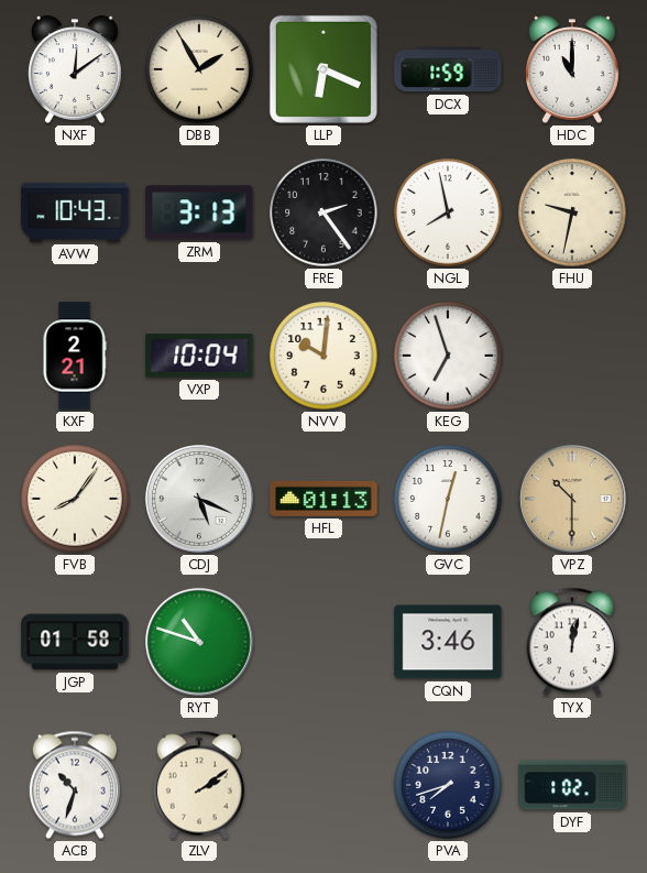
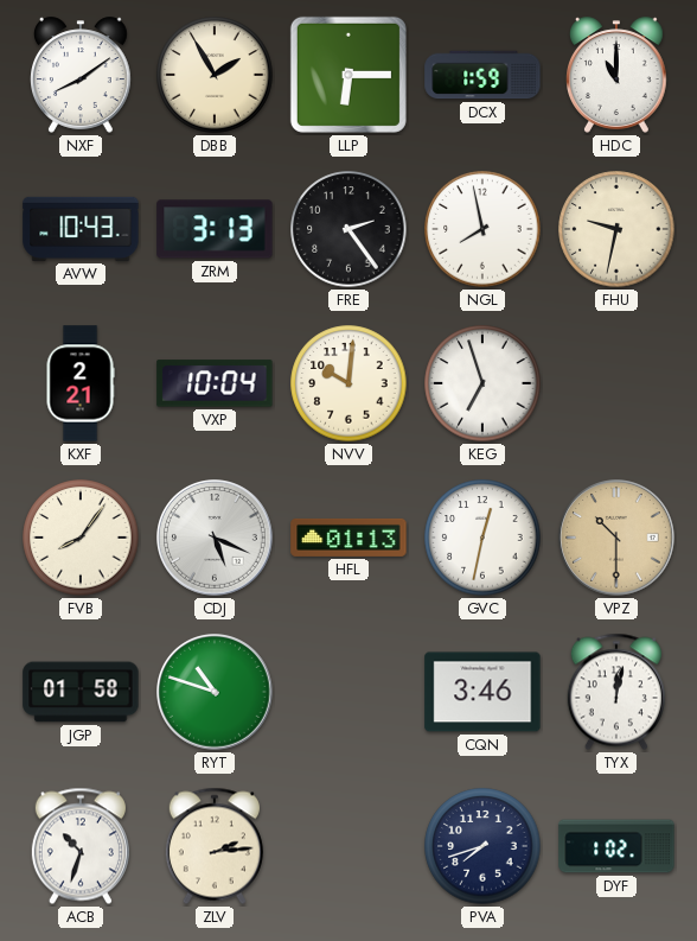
NXF: 12:09 -> 8:09
LLP: 6:19 -> 6:15
ZLV: 2:09 -> 2:14
